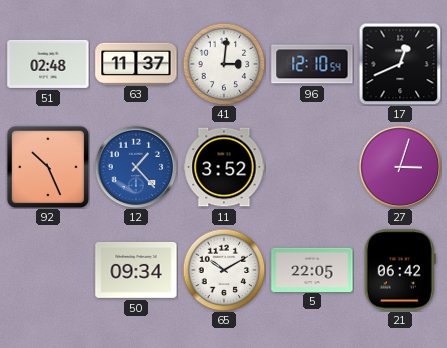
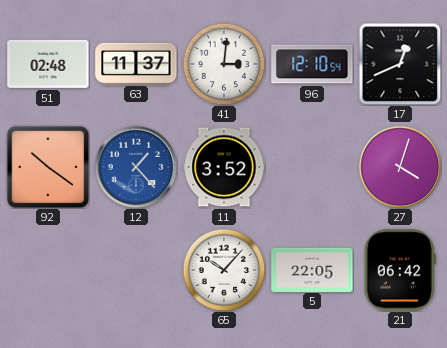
92: 10:26 -> 10:21
27: 3:03 -> 4:03
50: 09:34 -> none
65: 10:10 -> 10:07
